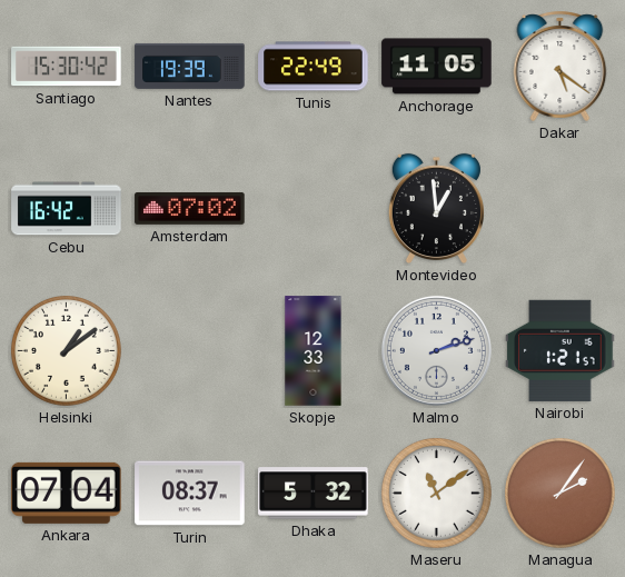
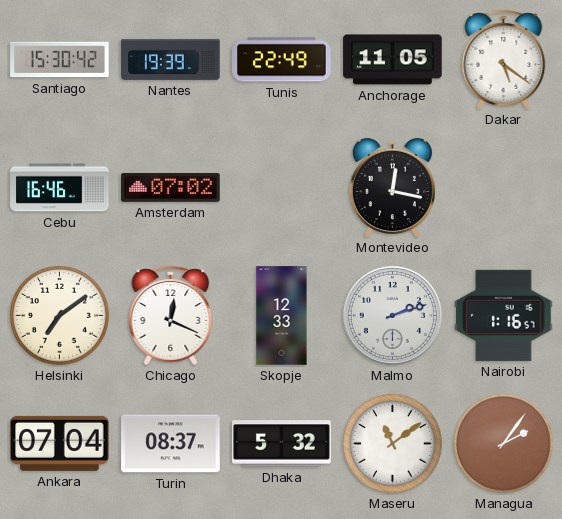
Cebu: 16:42 -> 16:46
Montevideo: 12:59 -> 12:17
Helsinki: 1:09 -> 7:09
Chicago: none -> 12:19
Nairobi: 1:21 -> 1:16
